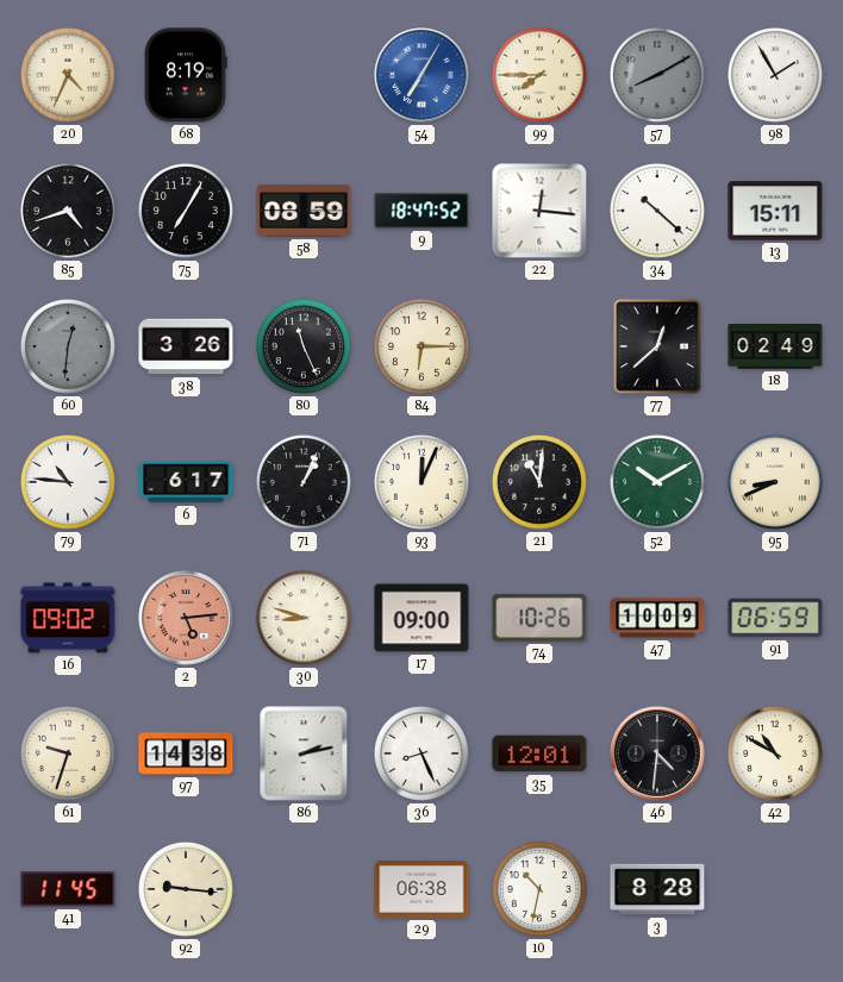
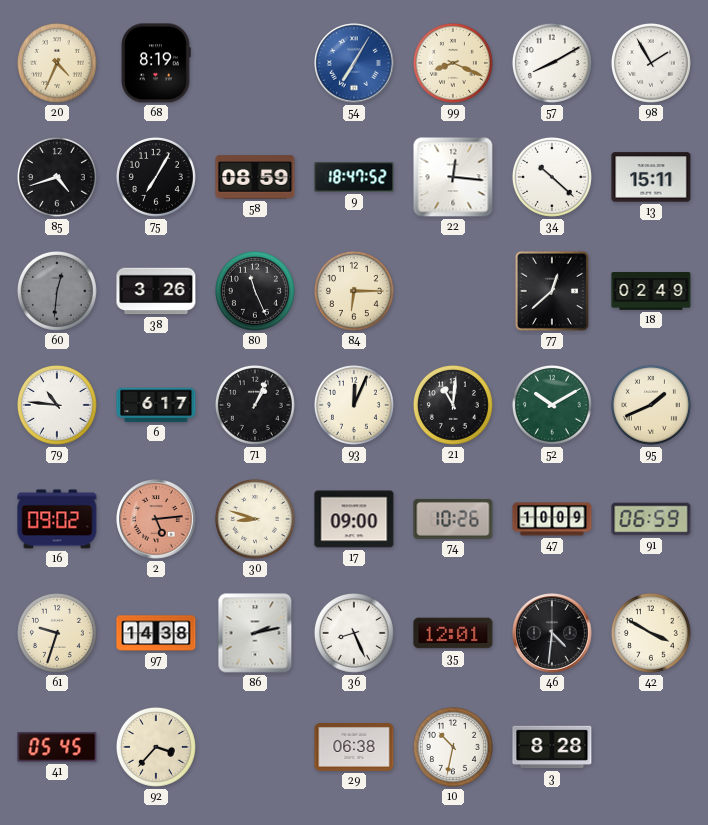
99: 7:45 -> 8:19
57 dial: grey -> white
95: 8:41 -> 1:41
42: 10:50 -> 3:50
41: 11:45 -> 05:45
92: 9:16 -> 3:37
